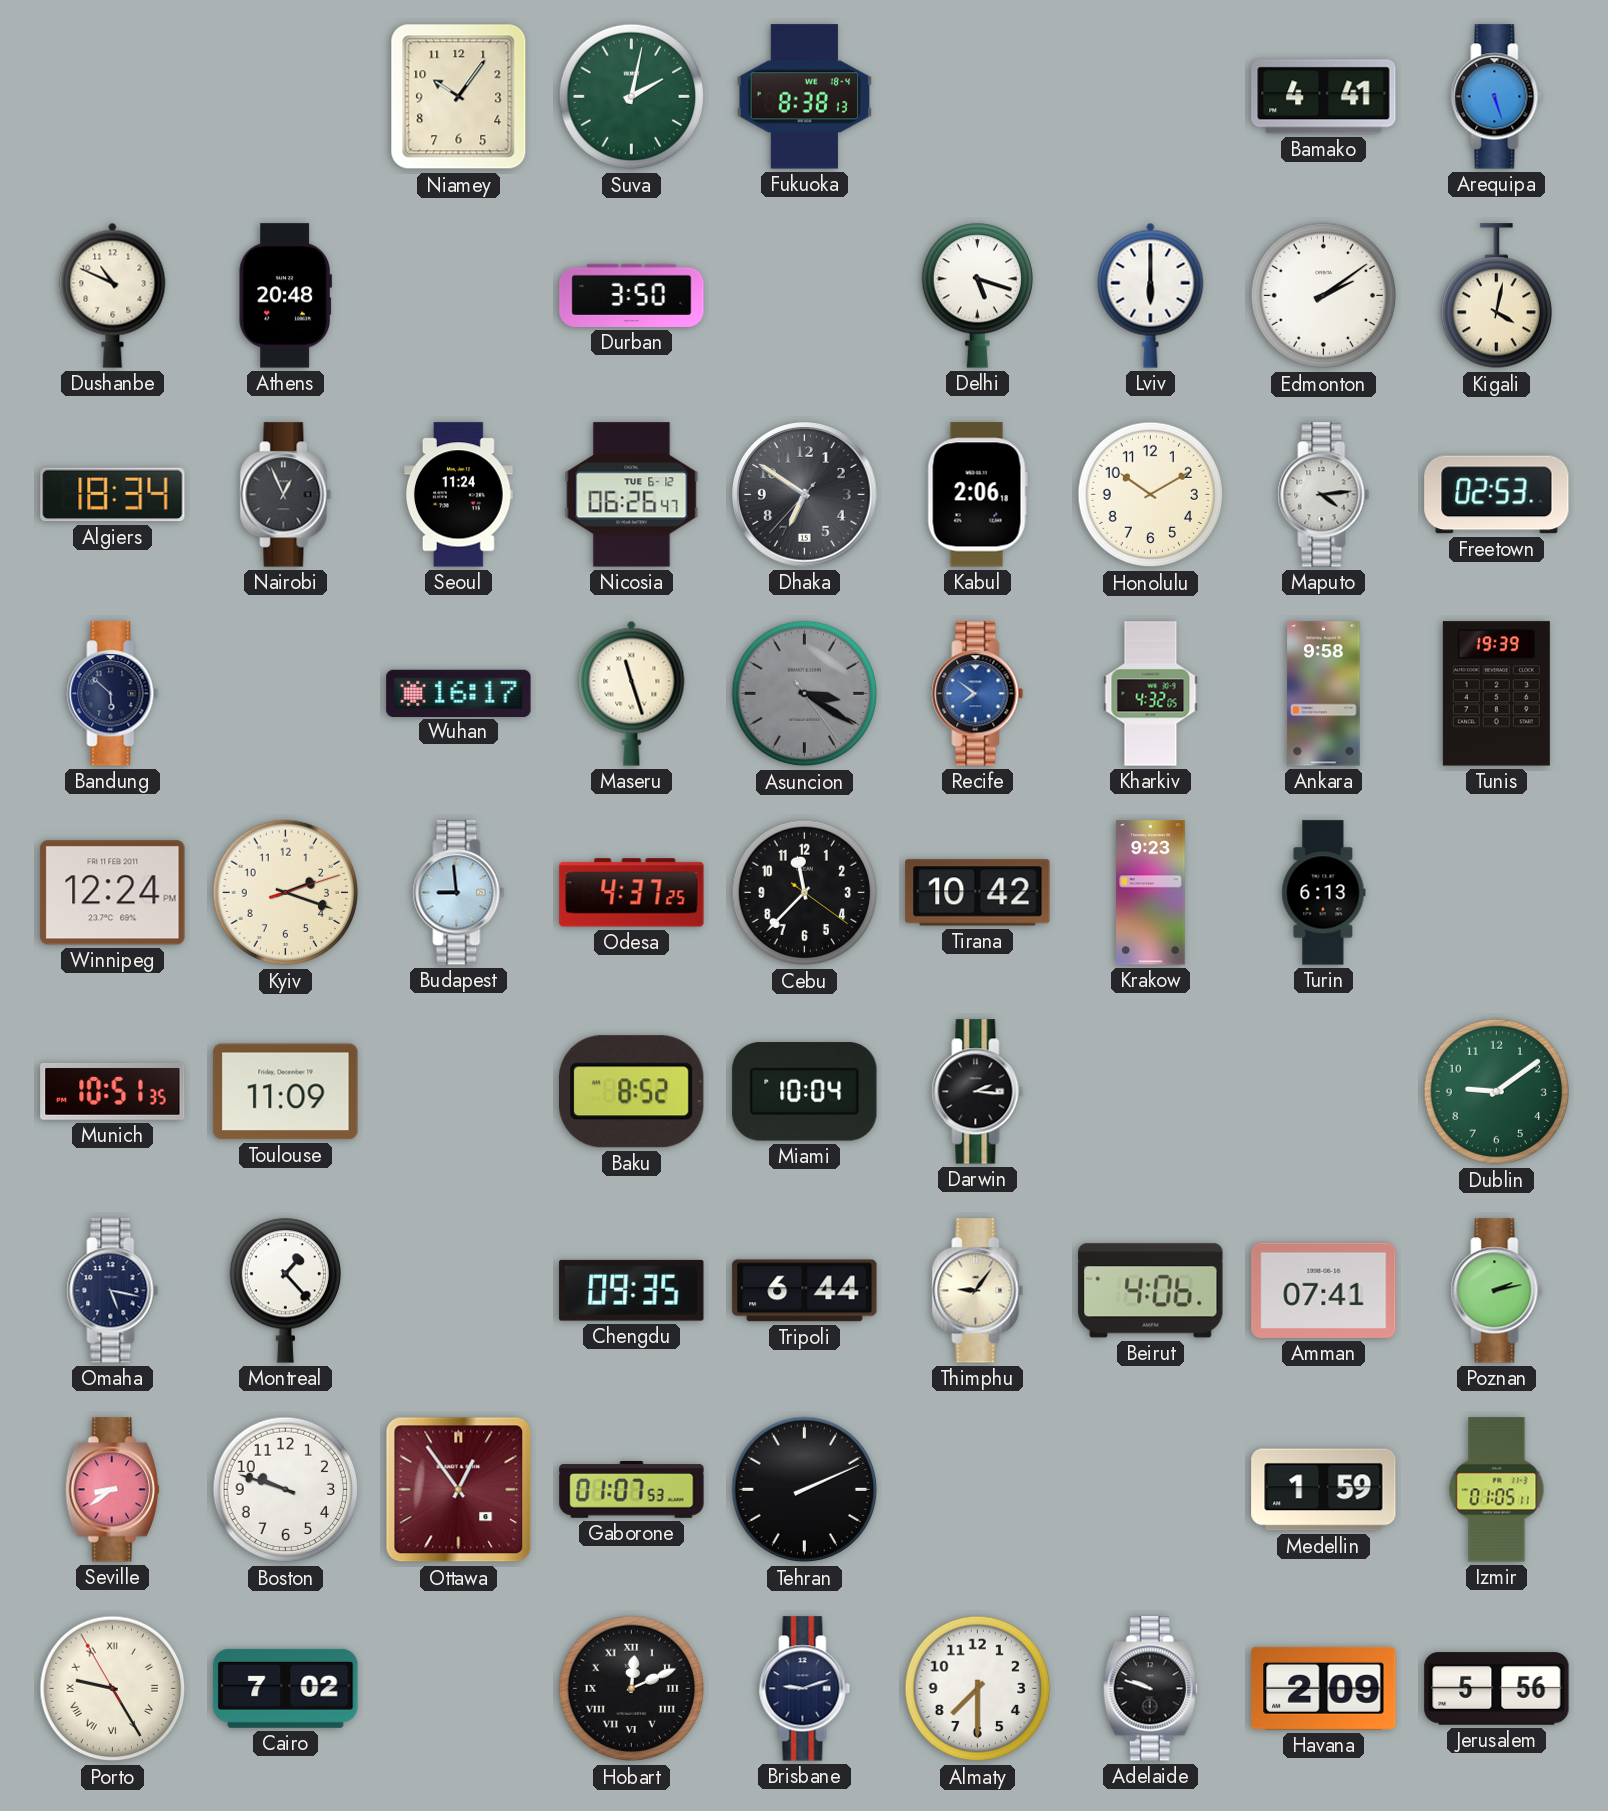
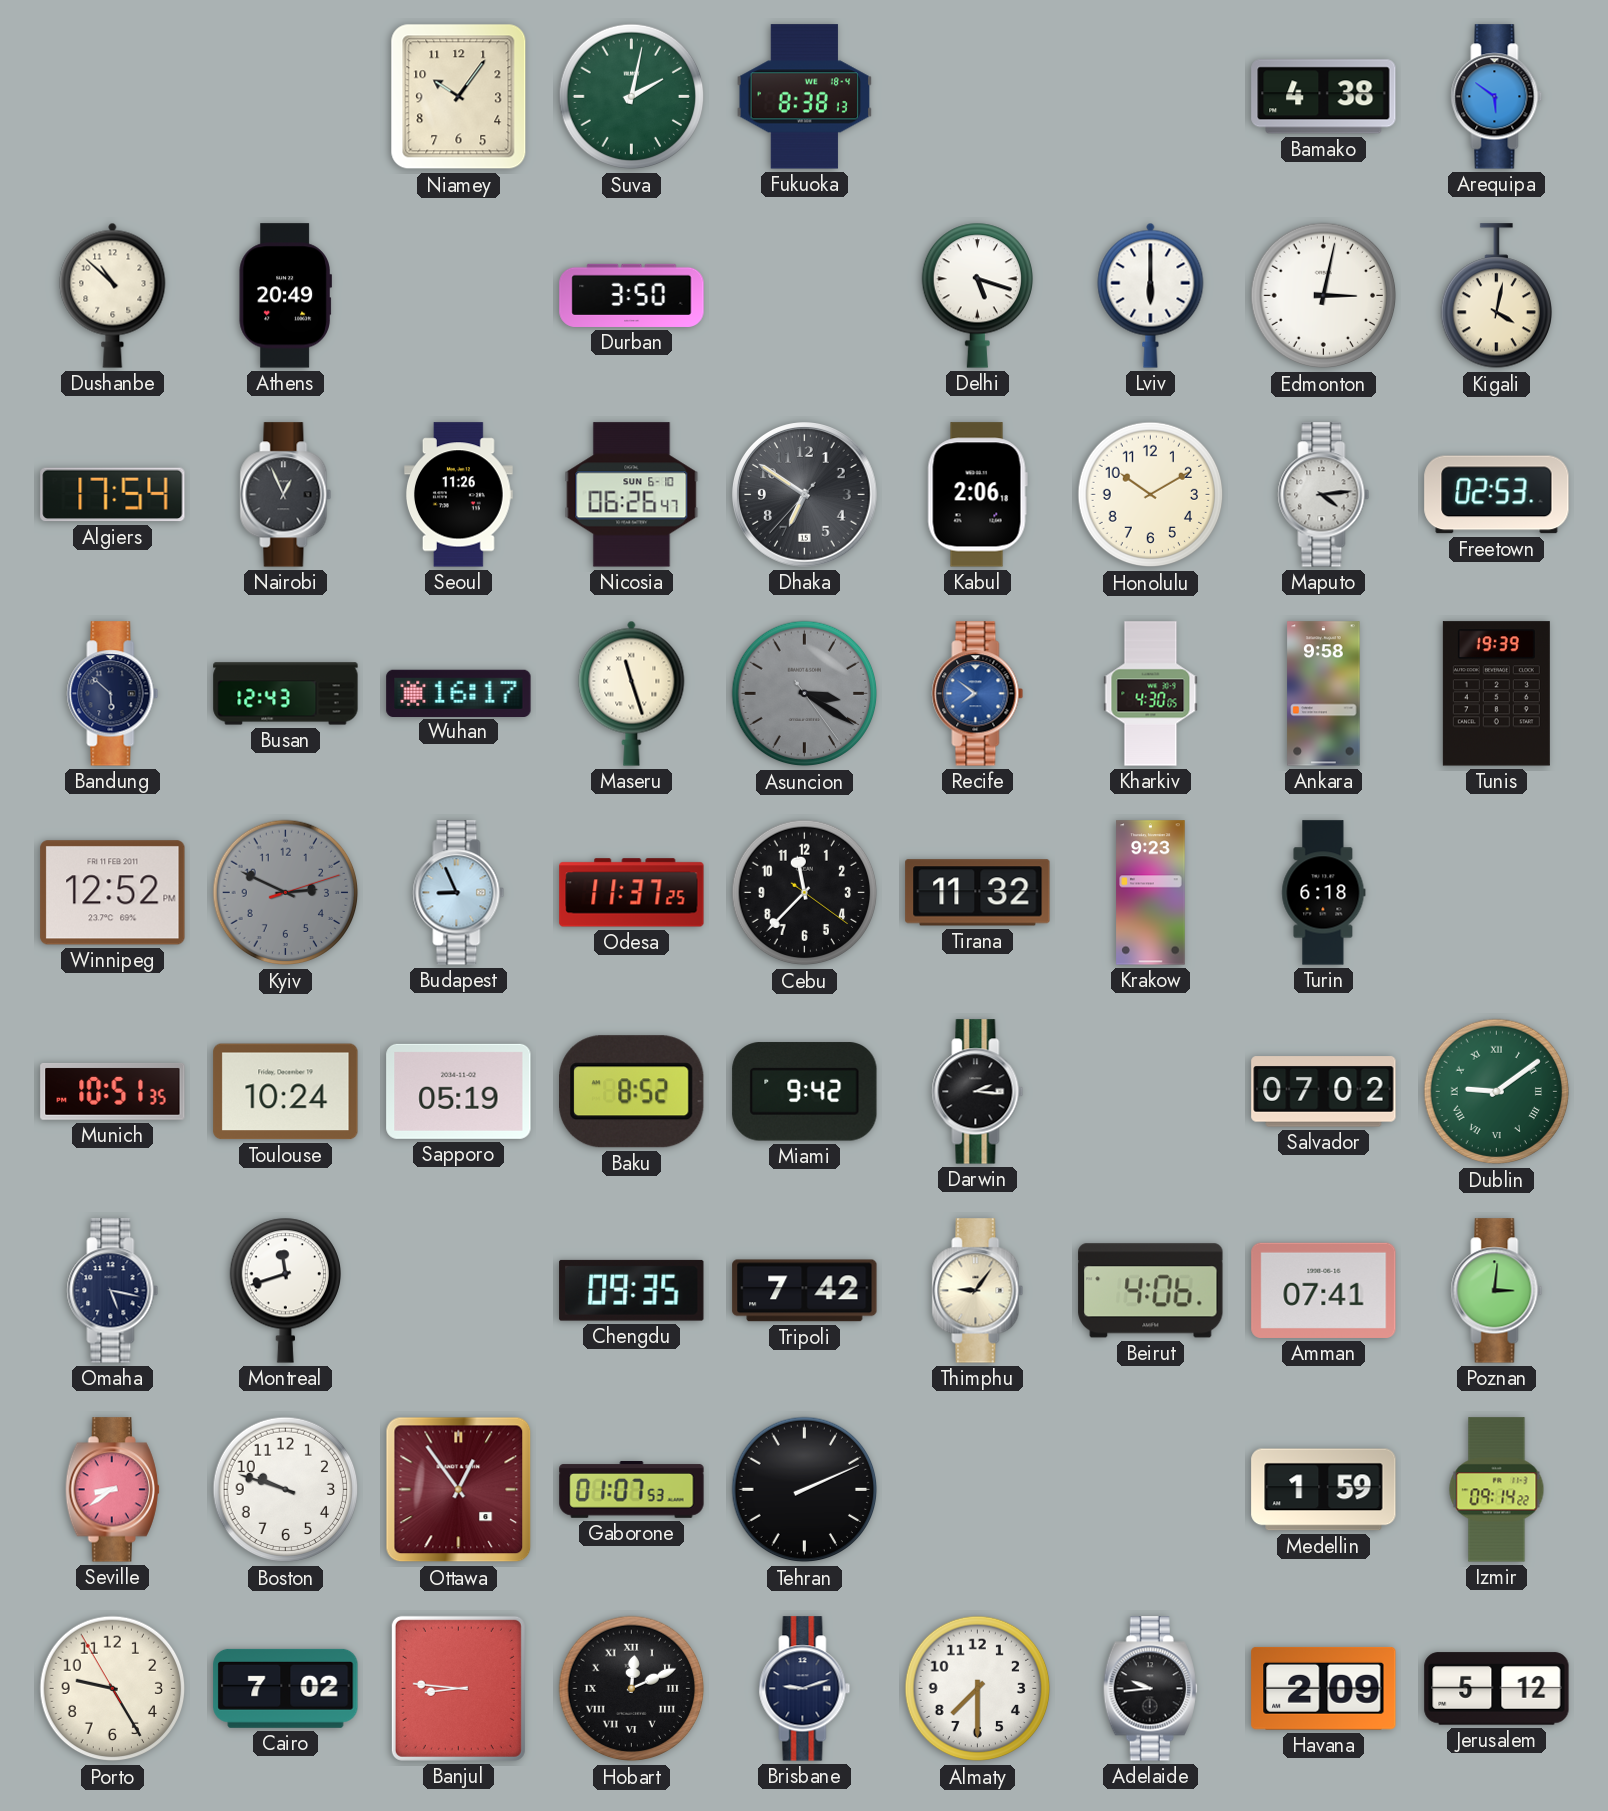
Bamako: 4:41 -> 4:38
Arequipa: 5:27 -> 5:51
Dushanbe: 10:49 -> 10:52
Athens: 20:48 -> 20:49
Edmonton: 2:09 -> 3:02
Algiers: 18:34 -> 17:54
Seoul: 11:24 -> 11:26
Nicosia date: TUE 6-12 -> SUN 6-10
Busan: none -> 12:43
Kharkiv: 4:32 -> 4:30
Winnipeg: 12:24 -> 12:52
Kyiv: 2:18 -> 2:49
Kyiv dial: cream -> grey
Budapest: 8:59 -> 8:56
Odesa: 4:37 -> 11:37
Tirana: 10:42 -> 11:32
Turin: 6:13 -> 6:18
Toulouse: 11:09 -> 10:24
Sapporo: none -> 05:19
Miami: 10:04 -> 9:42
Salvador: none -> 07:02
Dublin numerals: Arabic -> Roman
Montreal: 1:23 -> 11:42
Tripoli: 6:44 -> 7:42
Poznan: 2:13 -> 3:01
Izmir: 01:05 -> 09:14
Porto numerals: Roman -> Arabic
Banjul: none -> 8:46
Adelaide: 9:48 -> 9:44
Jerusalem: 5:56 -> 5:12
